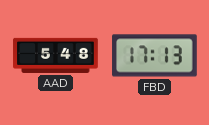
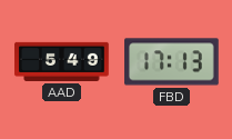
AAD: 5:48 -> 5:49
